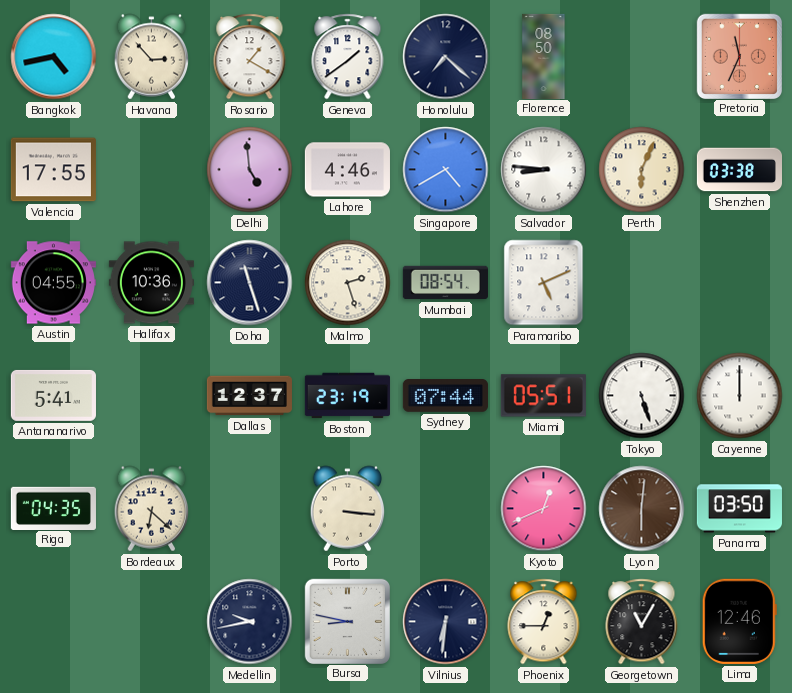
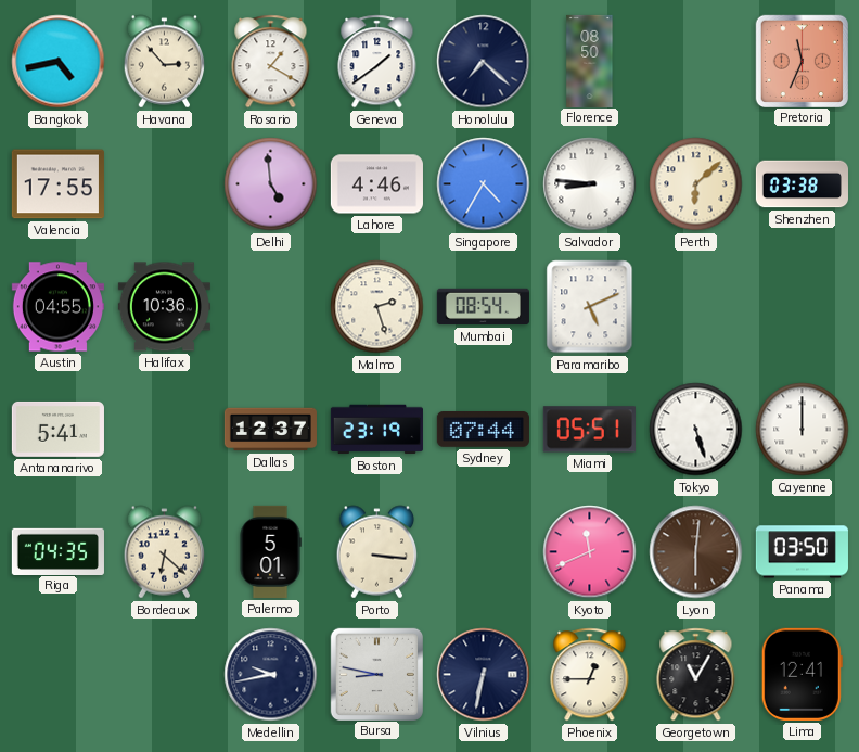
Singapore: 4:40 -> 4:35
Perth: 6:04 -> 6:08
Doha: 11:27 -> none
Palermo: none -> 5:01
Kyoto: 12:41 -> 11:41
Vilnius: 6:31 -> 6:32
Lima: 12:46 -> 12:41
